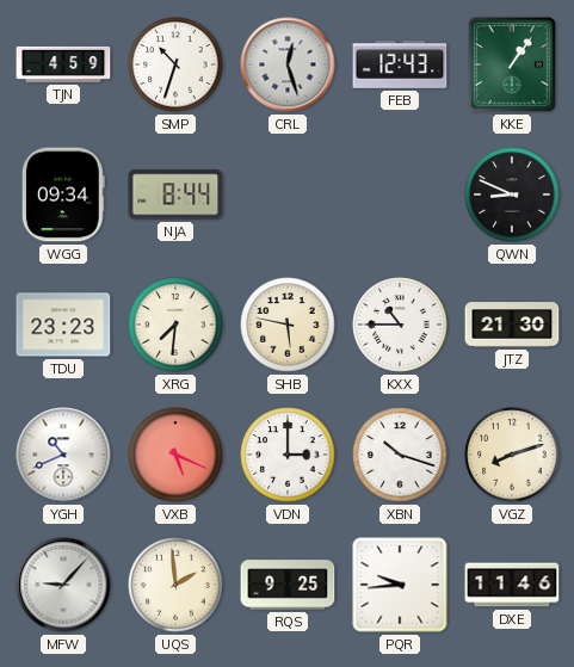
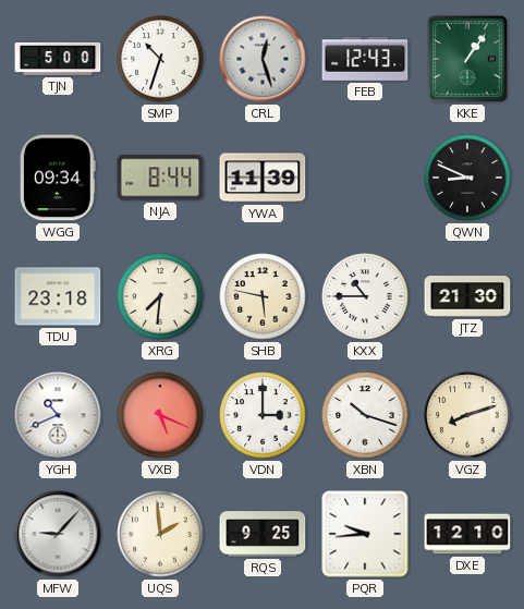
TJN: 4:59 -> 5:00
YWA: none -> 11:39
TDU: 23:23 -> 23:18
DXE: 11:46 -> 12:10
